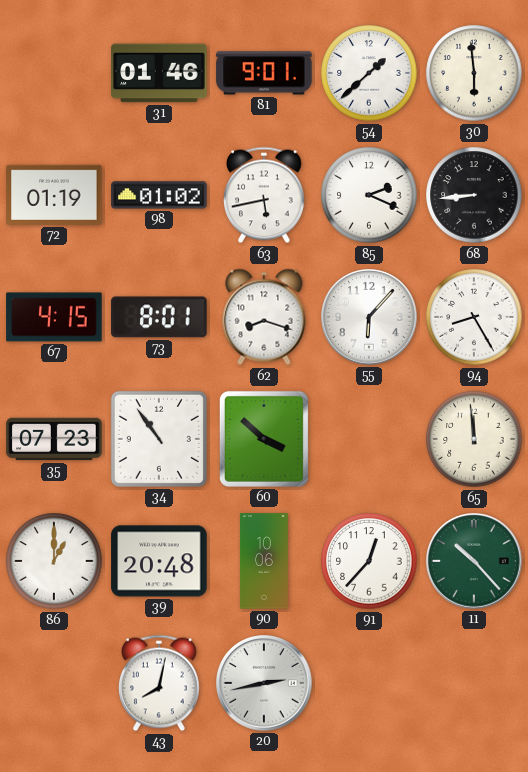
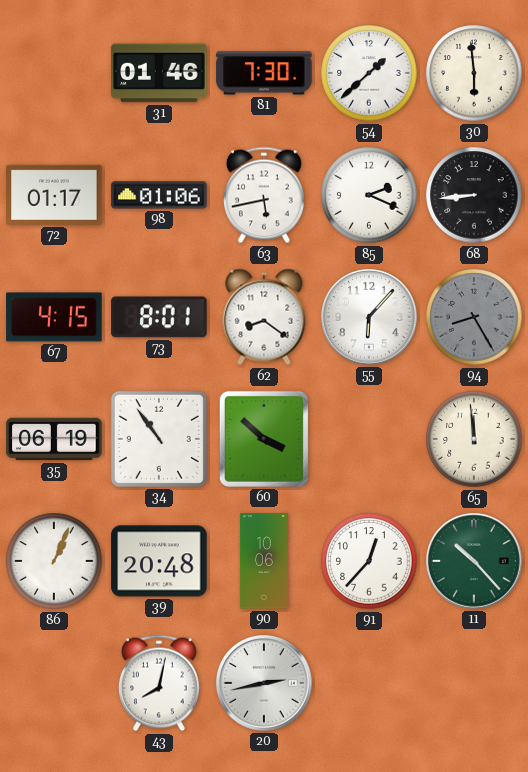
81: 9:01 -> 7:30
72: 01:19 -> 01:17
98: 01:02 -> 01:06
62: 8:18 -> 8:21
94 dial: white -> grey
35: 07:23 -> 06:19
86: 1:00 -> 1:04
